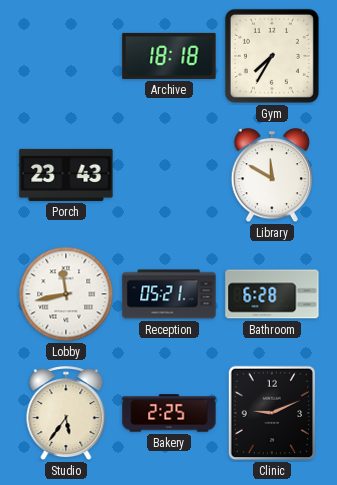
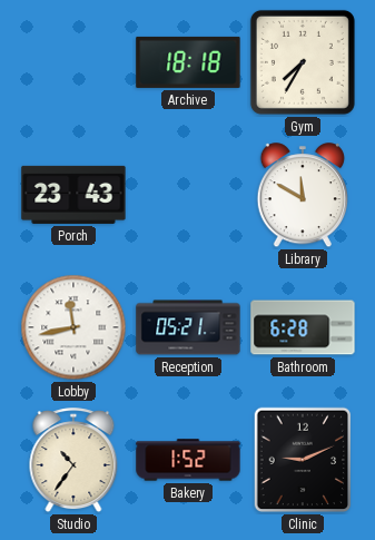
Studio: 5:36 -> 10:36
Bakery: 2:25 -> 1:52
